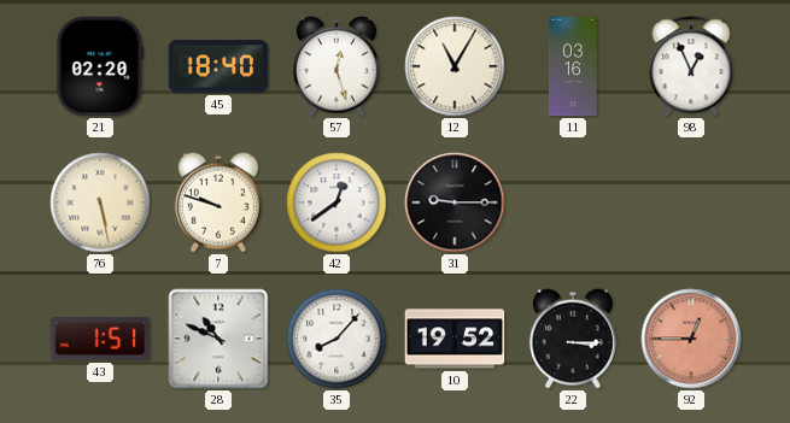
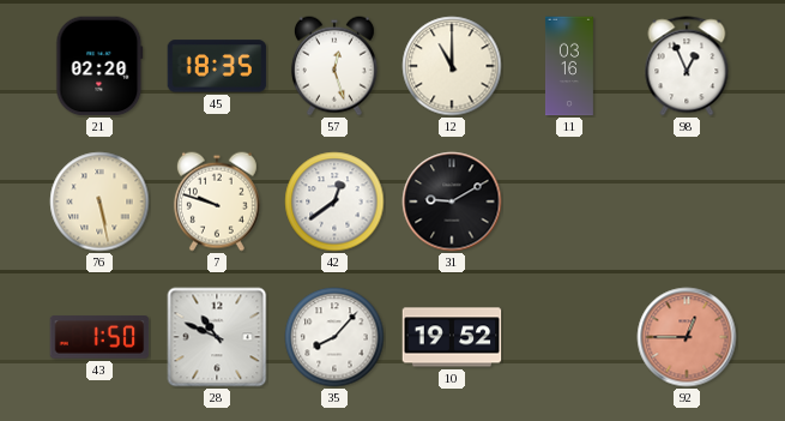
45: 18:40 -> 18:35
12: 11:05 -> 11:00
31: 9:15 -> 9:10
43: 1:51 -> 1:50
22: 3:15 -> none
